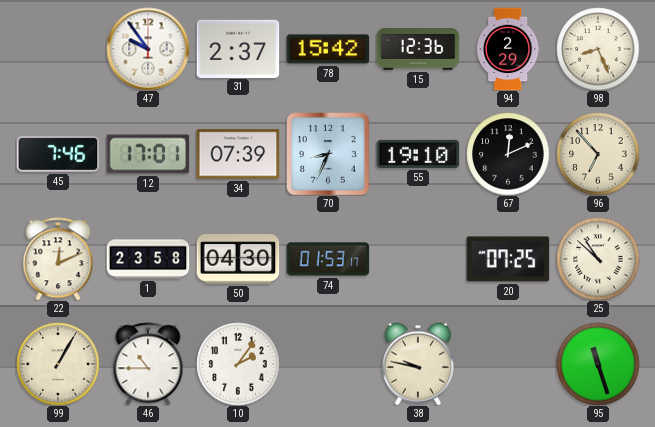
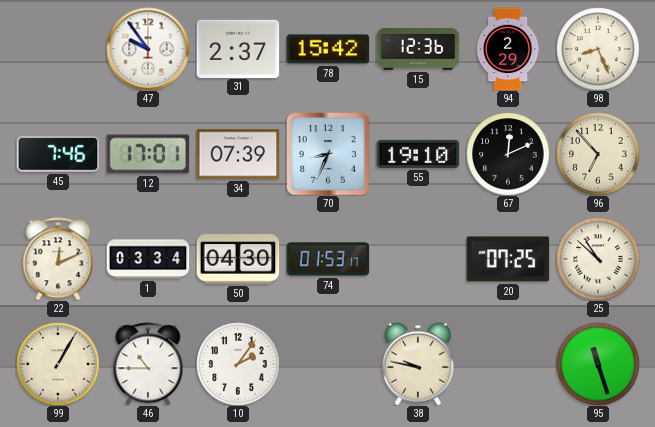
1: 23:58 -> 03:34
